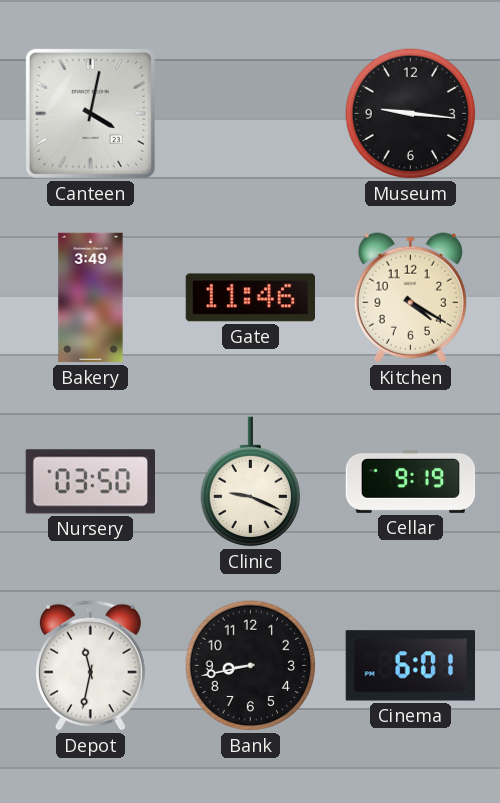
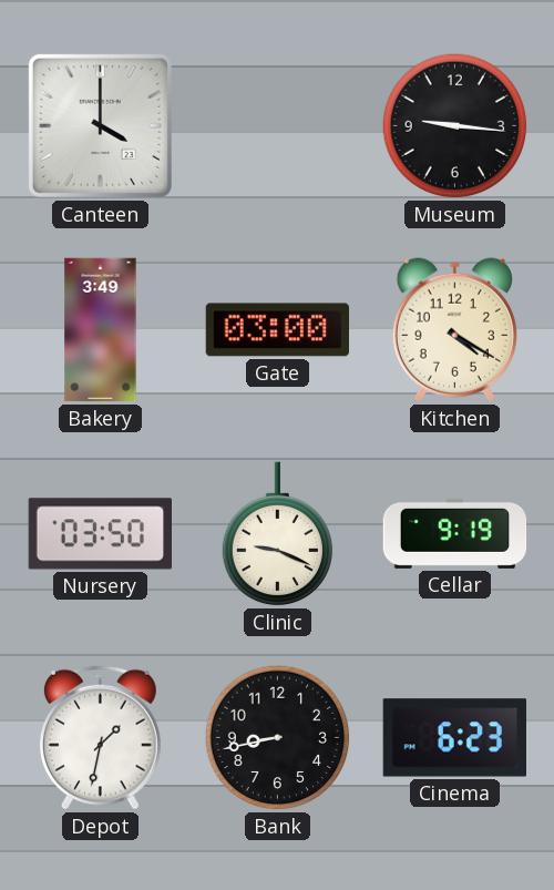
Canteen: 4:02 -> 4:00
Gate: 11:46 -> 03:00
Depot: 11:32 -> 1:32
Cinema: 6:01 -> 6:23
